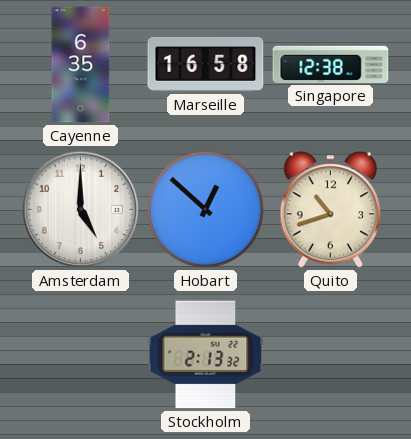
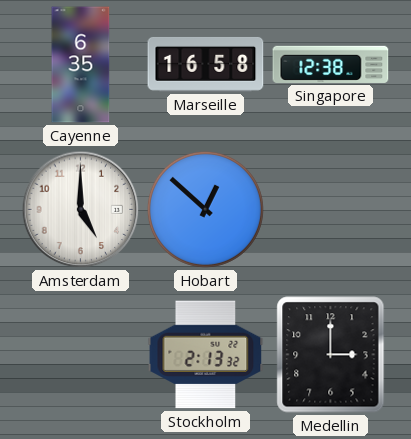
Quito: 10:42 -> none
Medellin: none -> 3:00
